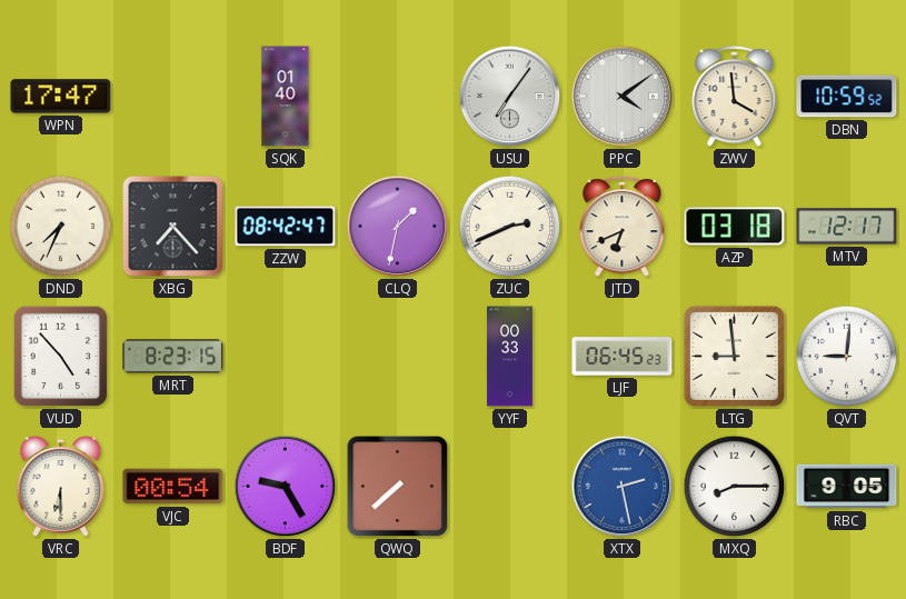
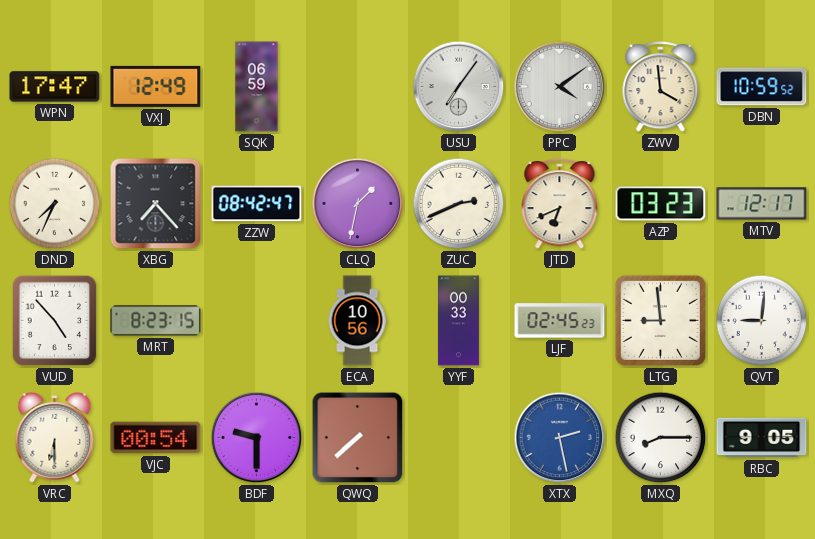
VXJ: none -> 12:49
SQK: 01:40 -> 06:59
AZP: 03:18 -> 03:23
ECA: none -> 10:56
LJF: 06:45 -> 02:45
BDF: 9:25 -> 9:30
